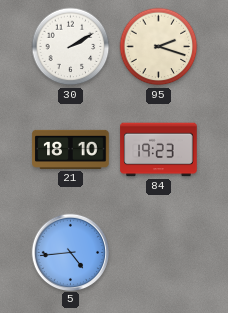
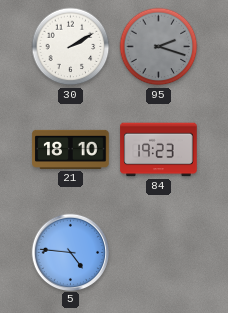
95 dial: cream -> grey
5: 4:44 -> 4:46
